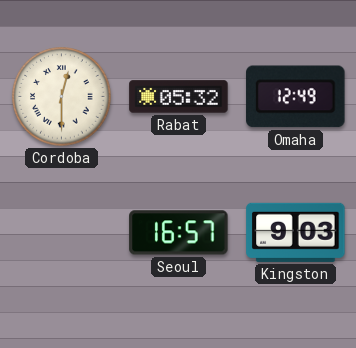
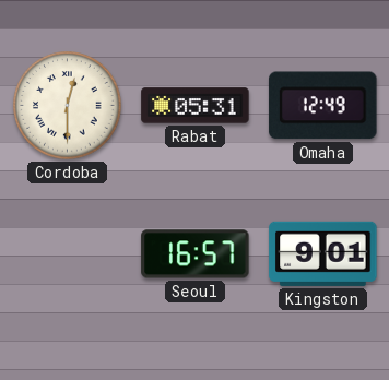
Rabat: 05:32 -> 05:31
Kingston: 9:03 -> 9:01
